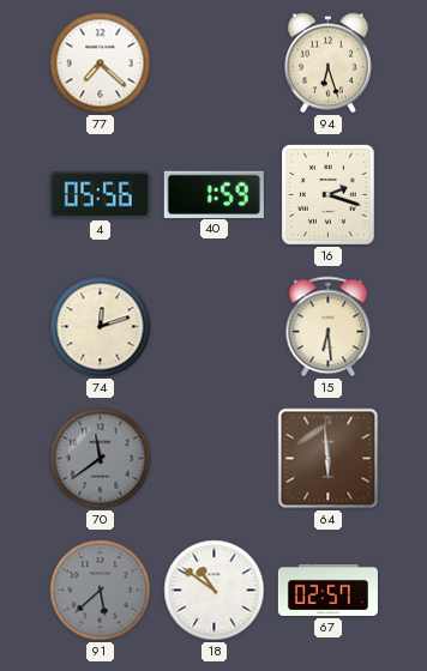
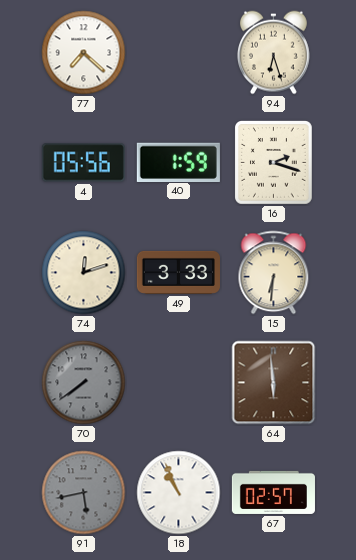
49: none -> 3:33
15: 6:29 -> 6:31
70: 11:39 -> 7:39
91: 5:38 -> 5:43
18: 10:51 -> 10:56
